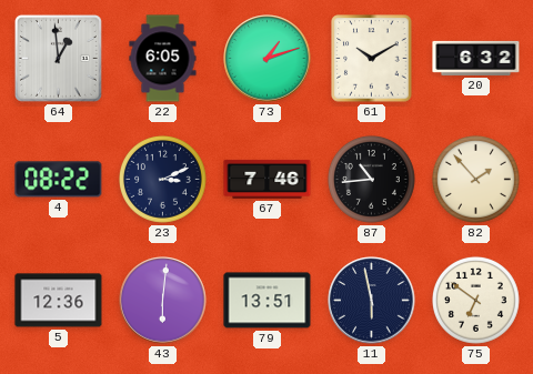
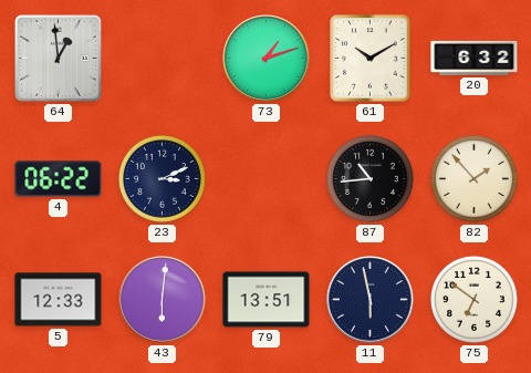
22: 6:05 -> none
4: 08:22 -> 06:22
67: 7:46 -> none
5: 12:36 -> 12:33
